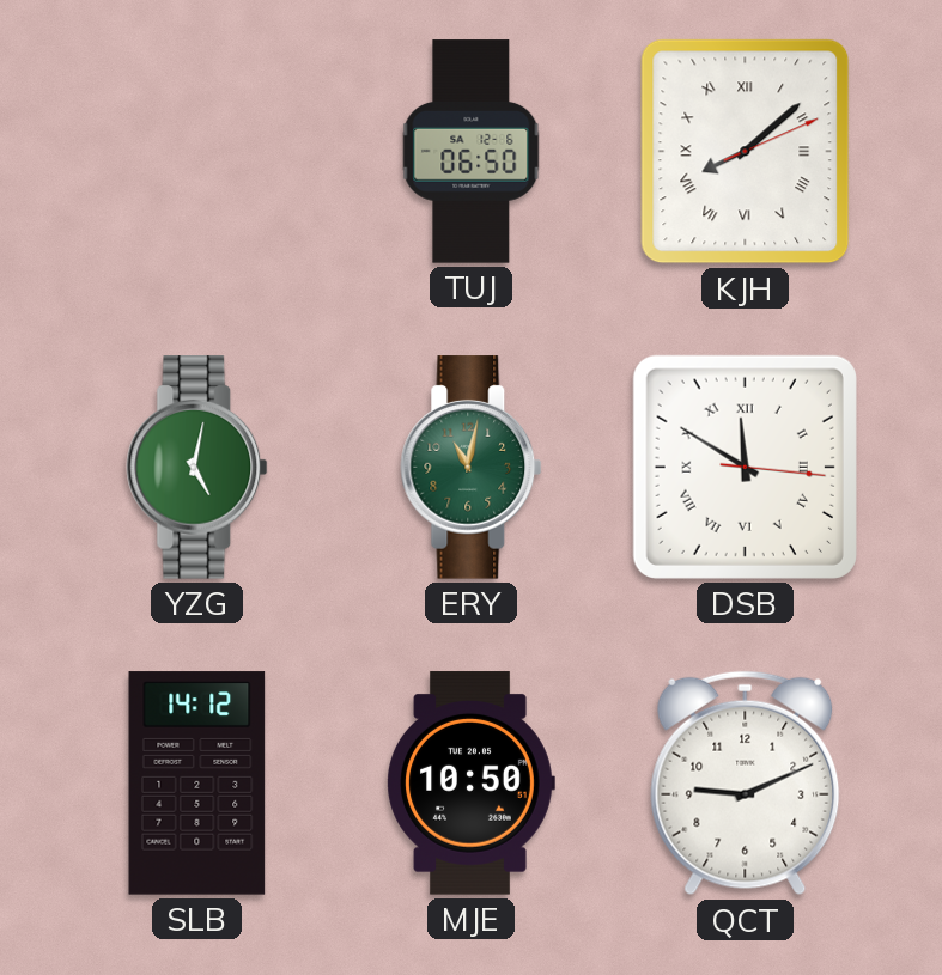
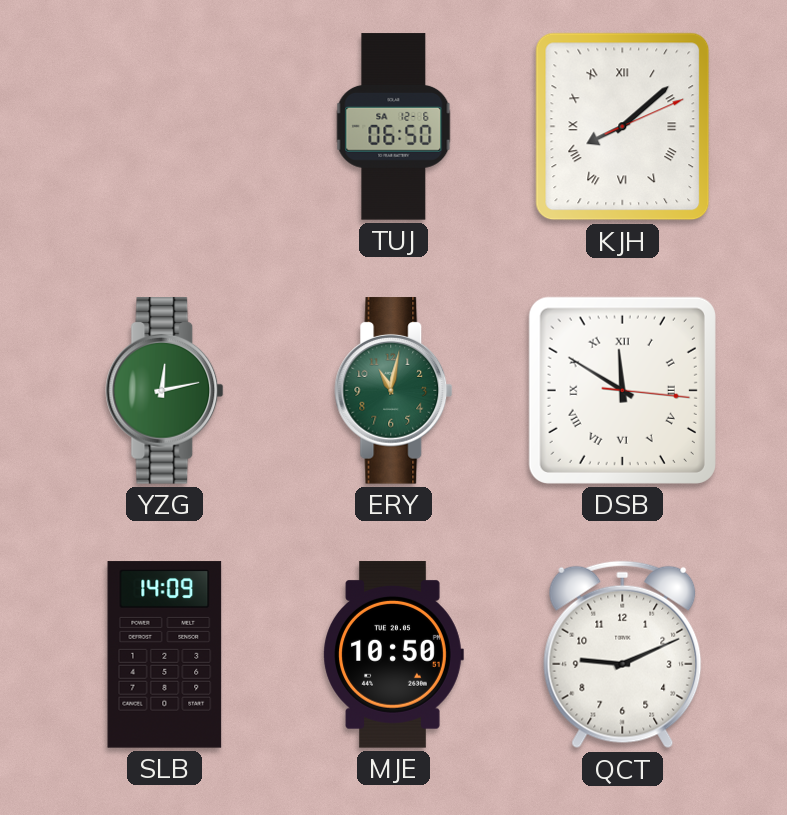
YZG: 5:02 -> 12:13
SLB: 14:12 -> 14:09
